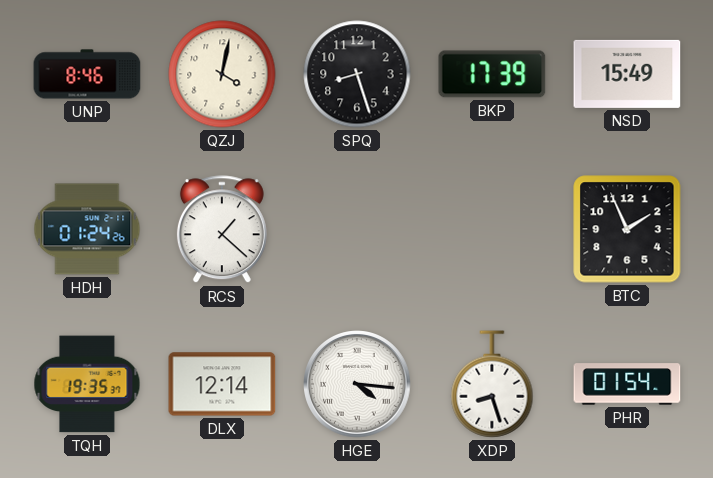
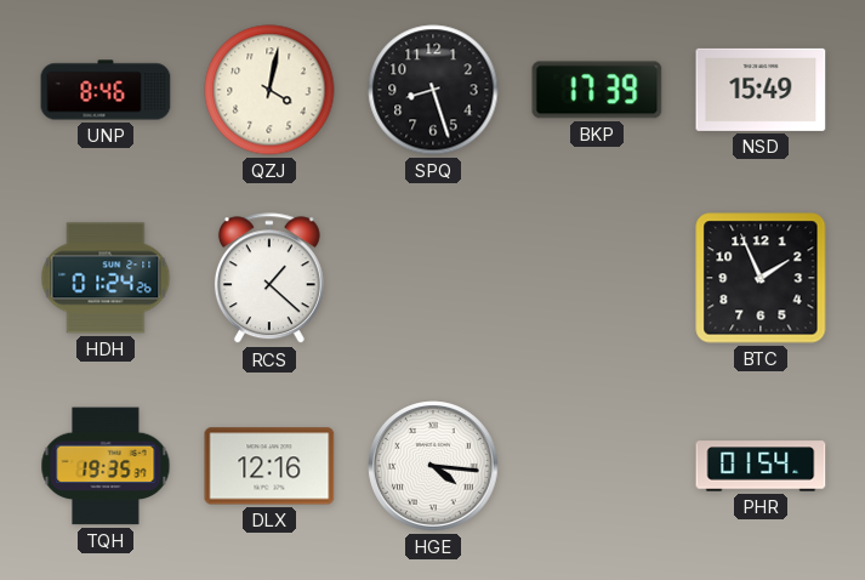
DLX: 12:14 -> 12:16
XDP: 8:27 -> none
